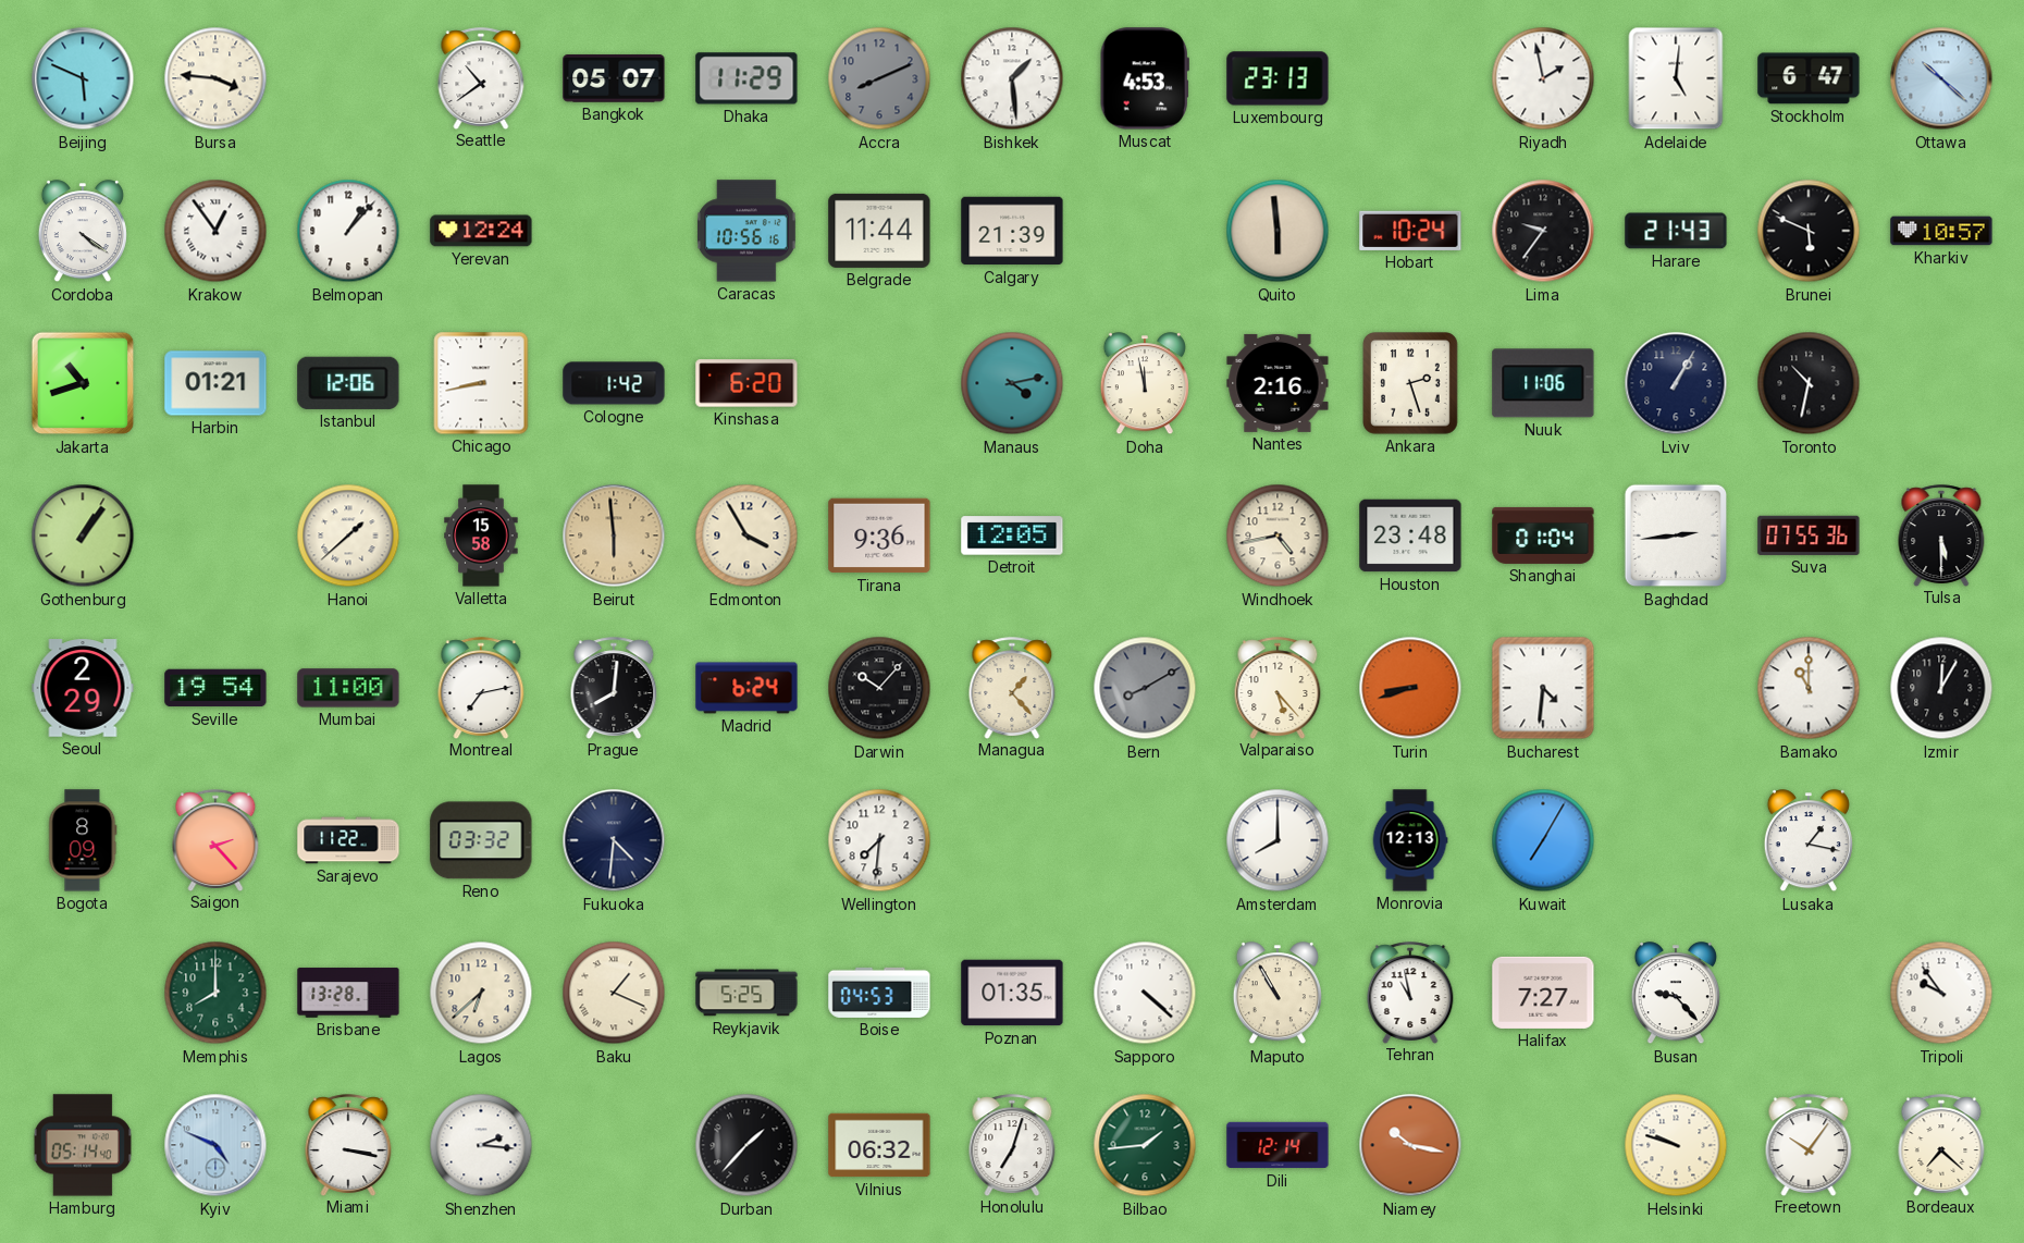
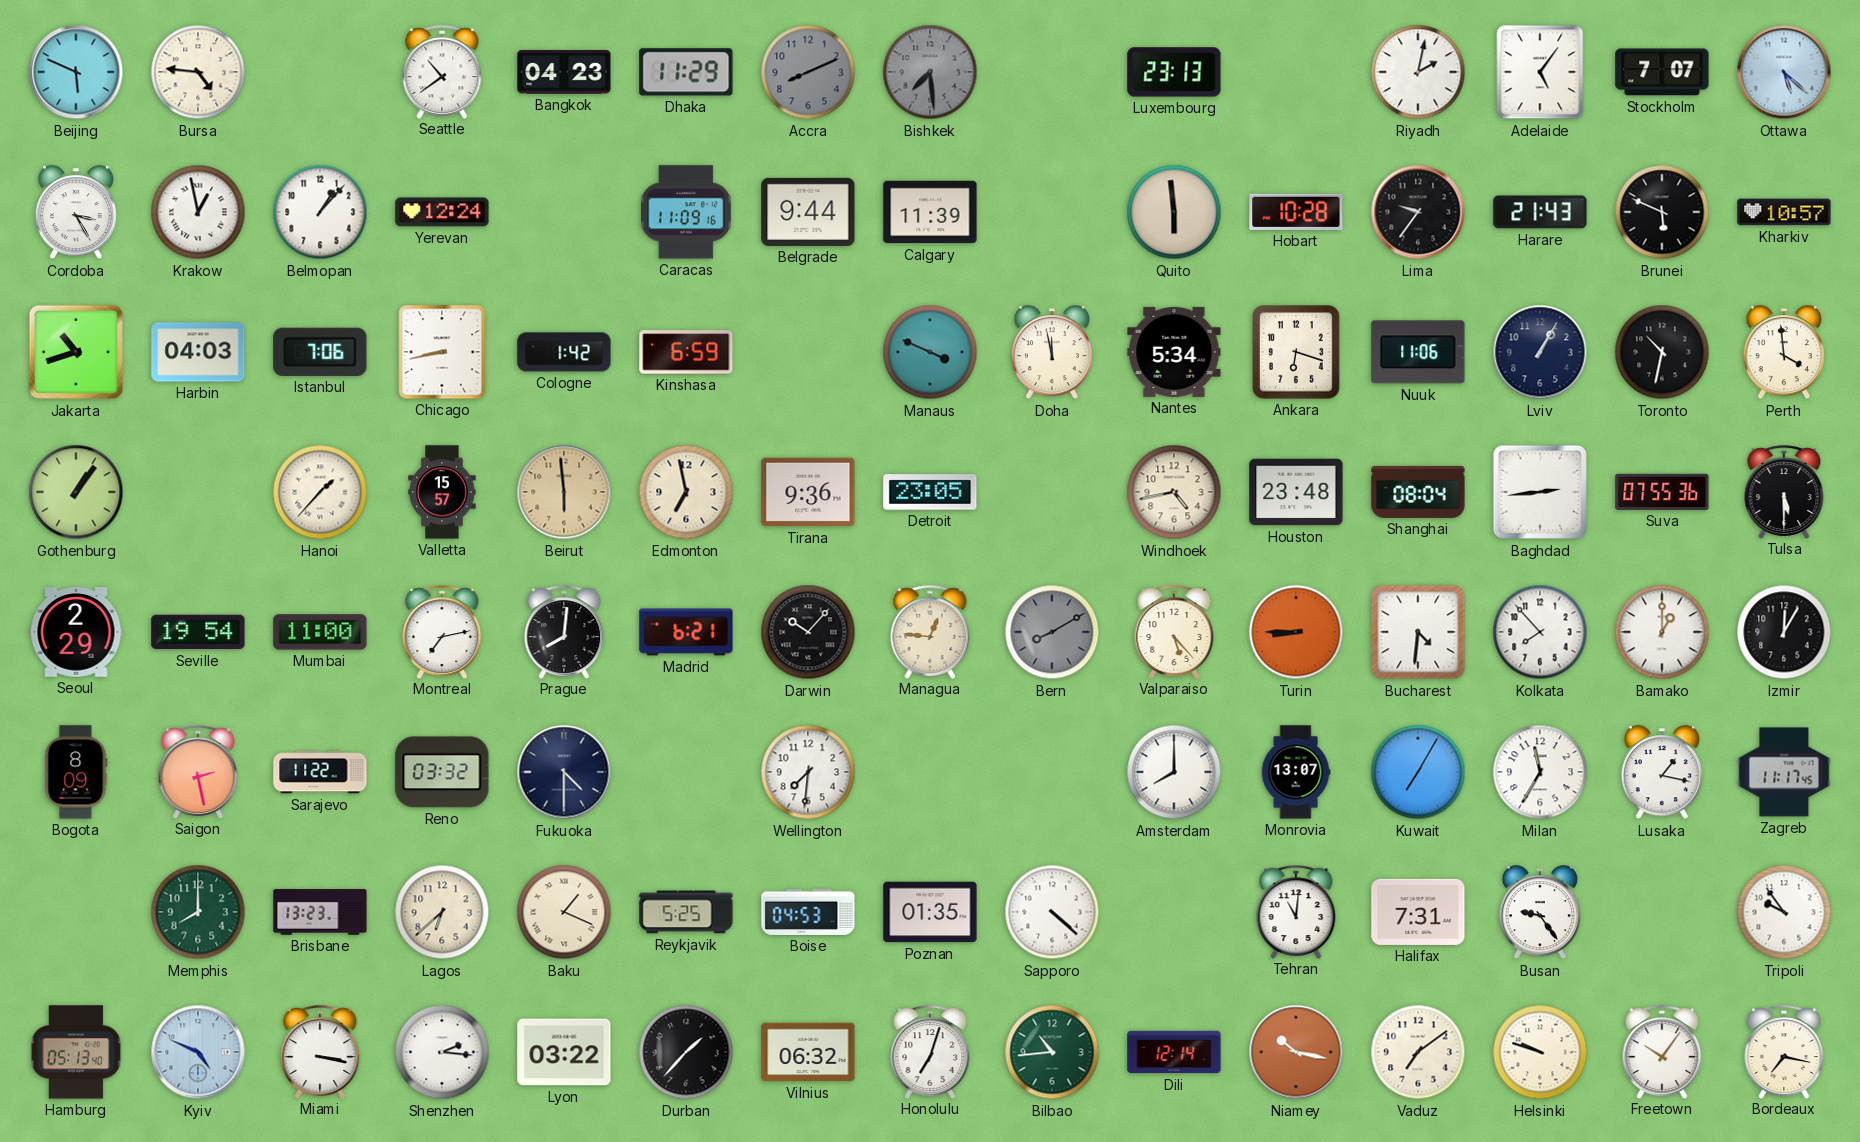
Bursa: 3:46 -> 4:46
Bangkok: 05:07 -> 04:23
Bishkek: 1:29 -> 7:29
Bishkek dial: white -> grey
Muscat: 4:53 -> none
Riyadh: 1:58 -> 2:02
Adelaide: 5:01 -> 5:06
Stockholm: 6:47 -> 7:07
Ottawa: 10:22 -> 5:22
Cordoba: 4:21 -> 3:25
Krakow: 12:54 -> 12:58
Caracas: 10:56 -> 11:09
Belgrade: 11:44 -> 9:44
Calgary: 21:39 -> 11:39
Hobart: 10:24 -> 10:28
Harbin: 01:21 -> 04:03
Istanbul: 12:06 -> 7:06
Kinshasa: 6:20 -> 6:59
Manaus: 4:13 -> 3:49
Nantes: 2:16 -> 5:34
Ankara: 2:27 -> 6:18
Perth: none -> 3:59
Hanoi: 1:38 -> 1:37
Valletta: 15:58 -> 15:57
Edmonton: 3:55 -> 6:58
Detroit: 12:05 -> 23:05
Shanghai: 01:04 -> 08:04
Madrid: 6:24 -> 6:21
Managua: 1:23 -> 12:46
Turin: 8:42 -> 8:45
Kolkata: none -> 7:53
Bamako: 11:00 -> 1:00
Saigon: 2:23 -> 2:28
Fukuoka: 4:31 -> 4:30
Monrovia: 12:13 -> 13:07
Milan: none -> 11:35
Zagreb: none -> 11:17
Brisbane: 13:28 -> 13:23
Maputo: 10:55 -> none
Tehran: 10:58 -> 11:01
Halifax: 7:27 -> 7:31
Busan: 9:23 -> 9:24
Hamburg: 05:14 -> 05:13
Lyon: none -> 03:22
Bilbao: 1:44 -> 10:44
Vaduz: none -> 7:09
Bordeaux: 7:22 -> 7:17
